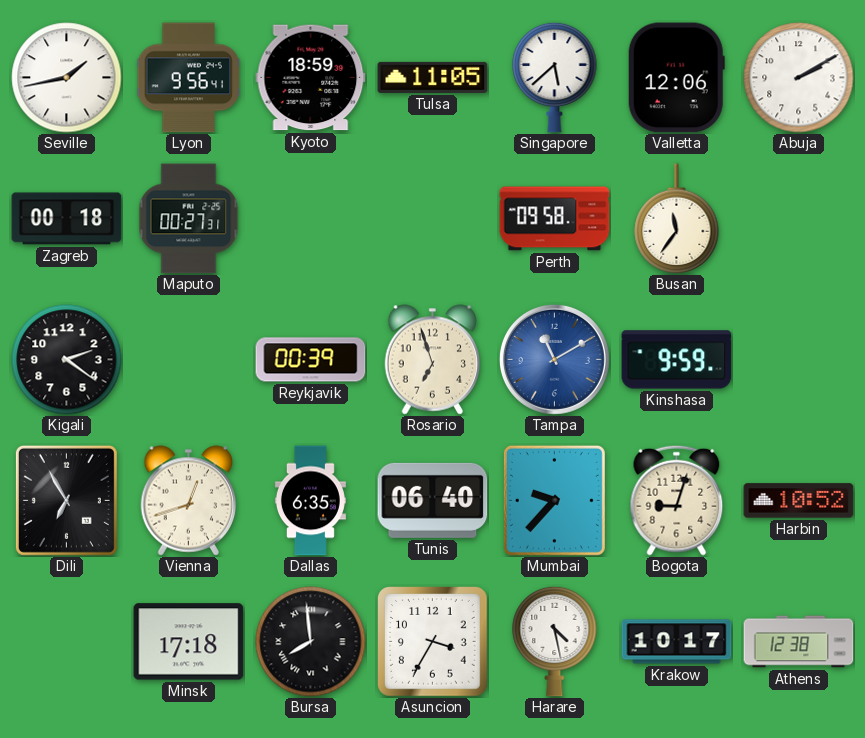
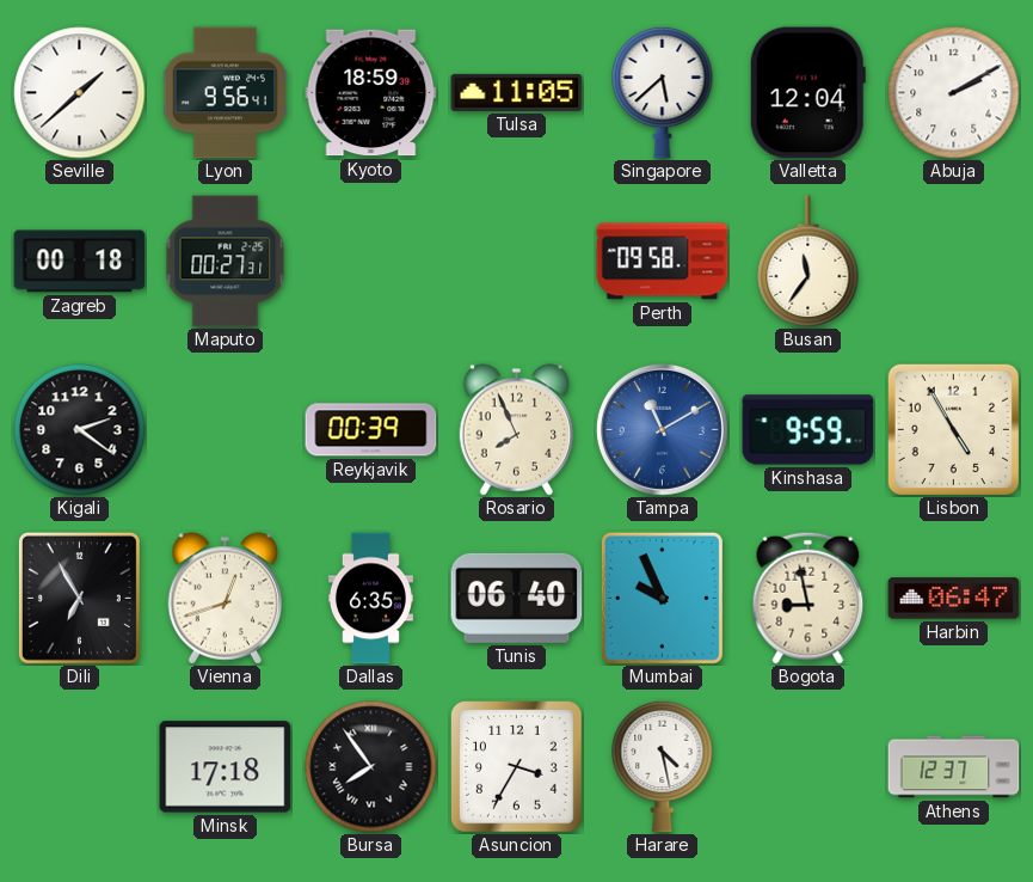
Seville: 1:43 -> 1:38
Valletta: 12:06 -> 12:04
Rosario: 6:57 -> 7:56
Lisbon: none -> 4:55
Mumbai: 9:37 -> 9:56
Bogota: 9:03 -> 8:58
Harbin: 10:52 -> 06:47
Bursa: 7:59 -> 7:54
Krakow: 10:17 -> none
Athens: 12:38 -> 12:37
